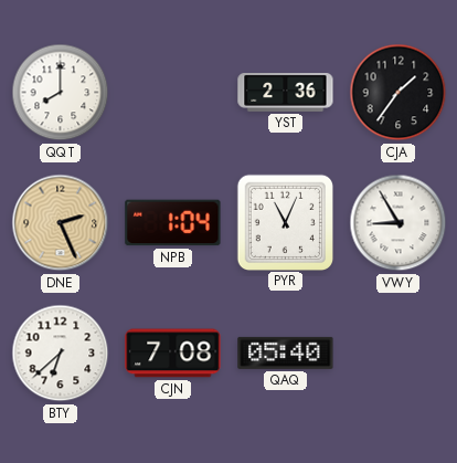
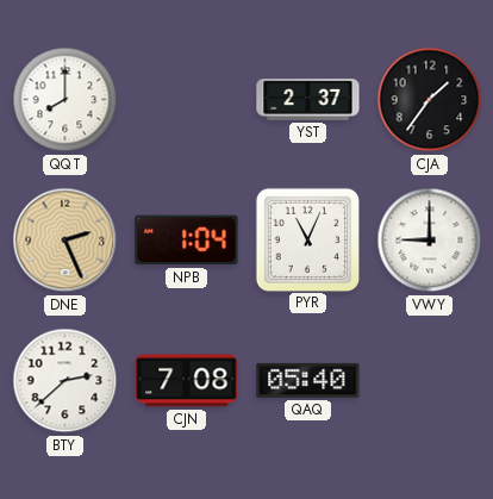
YST: 2:36 -> 2:37
VWY: 8:55 -> 9:00
BTY: 6:38 -> 2:38
